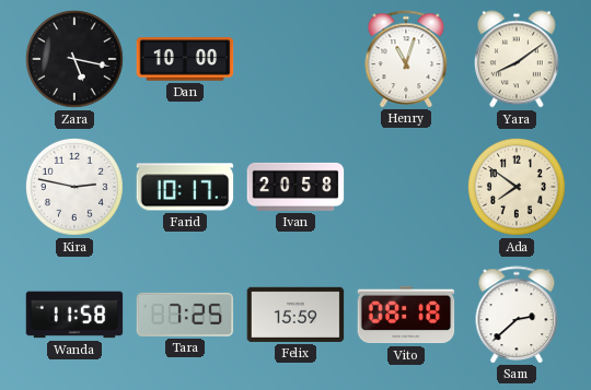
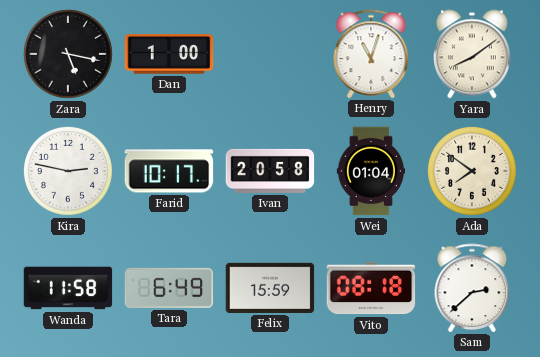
Dan: 10:00 -> 1:00
Wei: none -> 01:04
Tara: 7:25 -> 6:49
